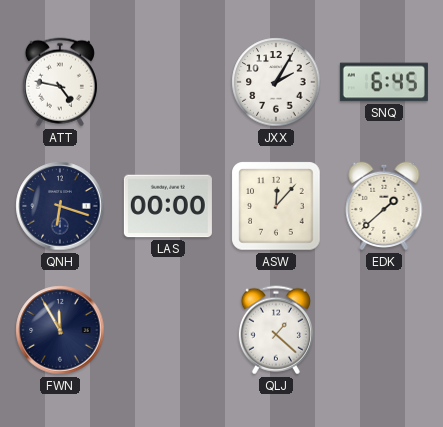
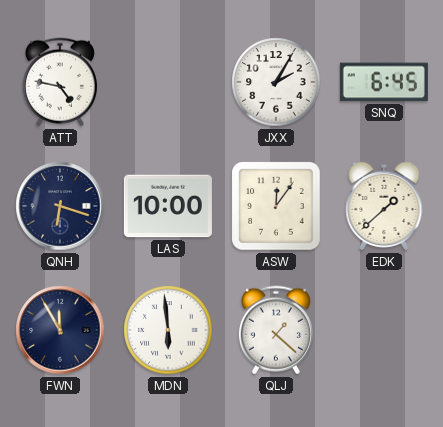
LAS: 00:00 -> 10:00
ASW: 12:07 -> 12:06
MDN: none -> 5:59
